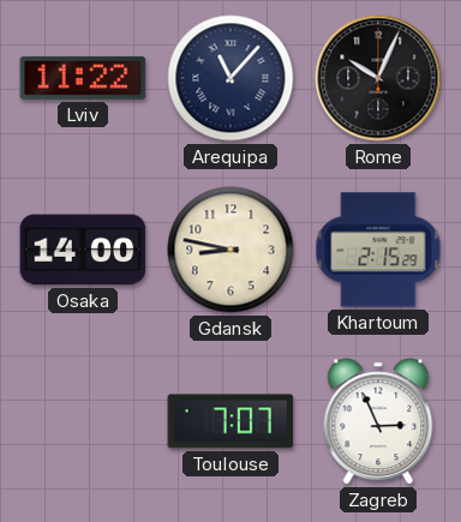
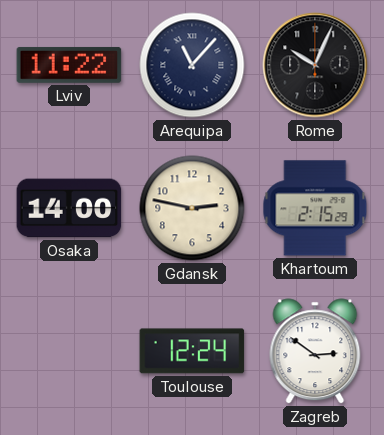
Gdansk: 8:47 -> 2:47
Toulouse: 7:07 -> 12:24
Zagreb: 2:56 -> 2:51
